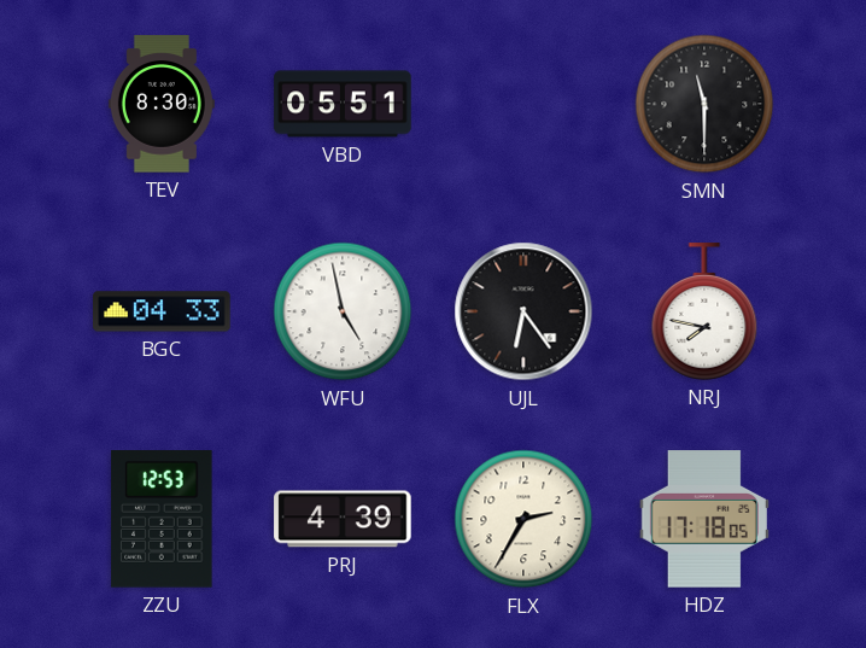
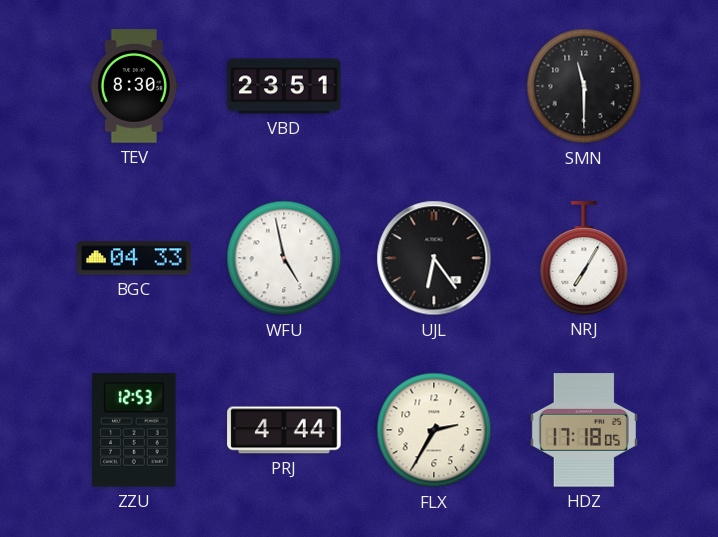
VBD: 05:51 -> 23:51
NRJ: 7:47 -> 7:05
PRJ: 4:39 -> 4:44
